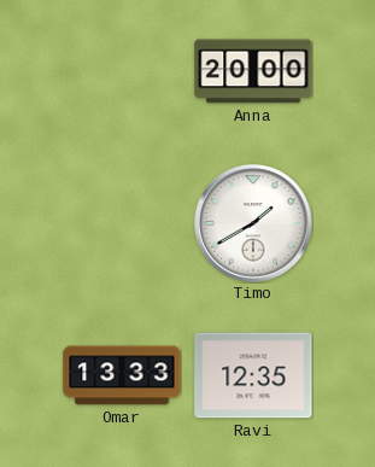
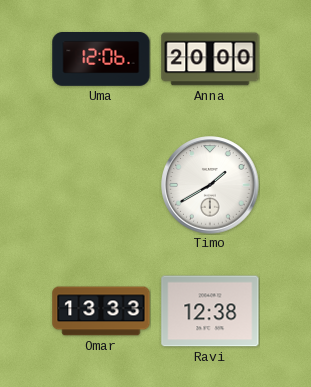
Uma: none -> 12:06
Ravi: 12:35 -> 12:38
